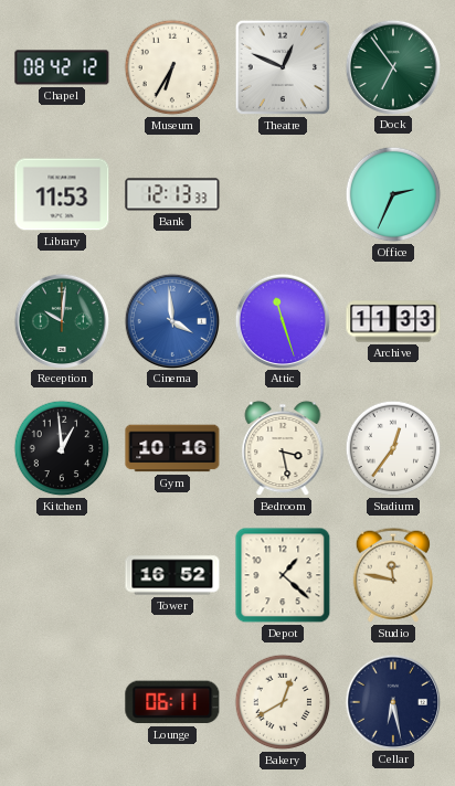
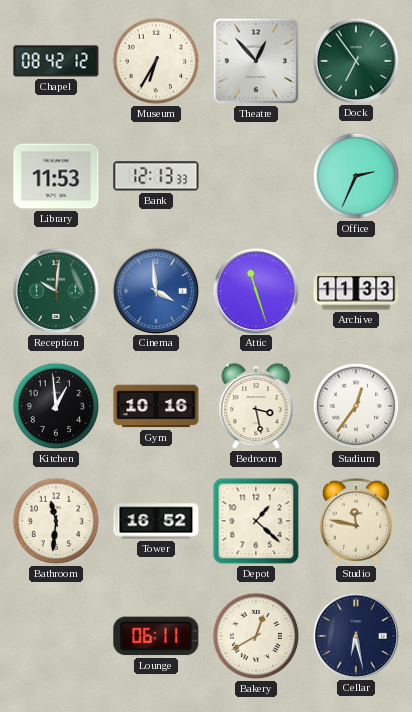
Theatre: 12:49 -> 12:53
Bathroom: none -> 11:31
